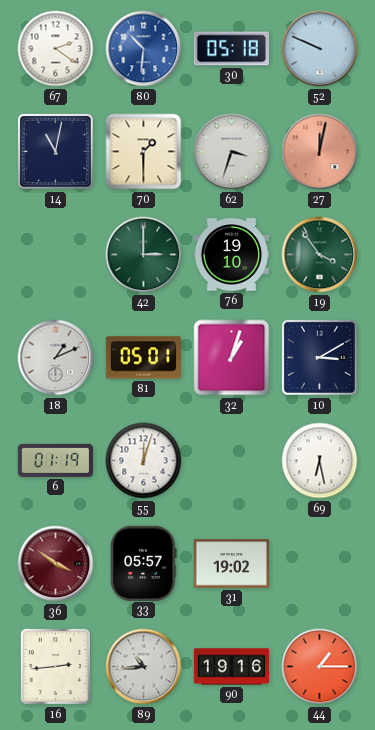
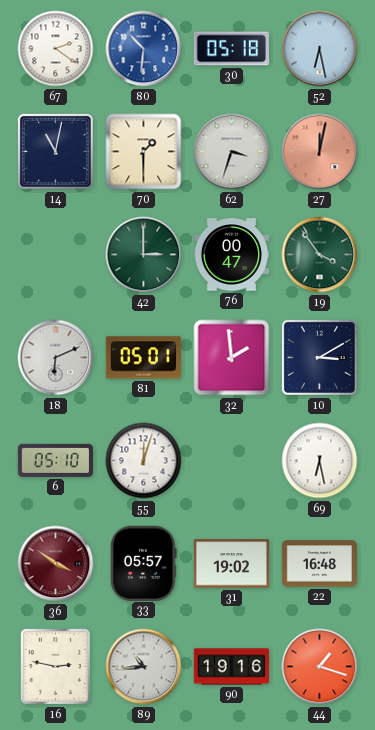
52: 9:49 -> 6:28
76: 19:10 -> 00:47
18: 1:11 -> 6:11
32: 1:03 -> 1:59
6: 01:19 -> 05:10
22: none -> 16:48
16: 2:44 -> 2:47
44: 1:15 -> 1:18
